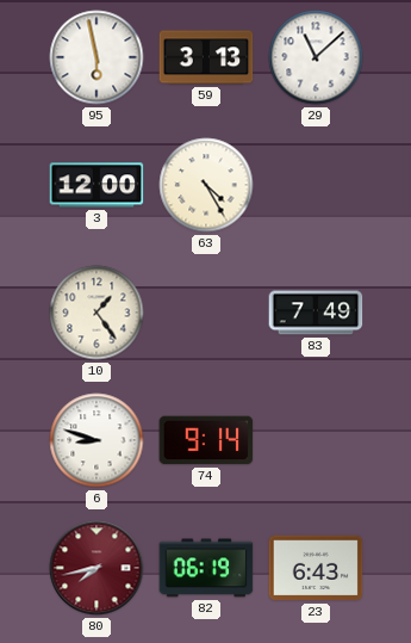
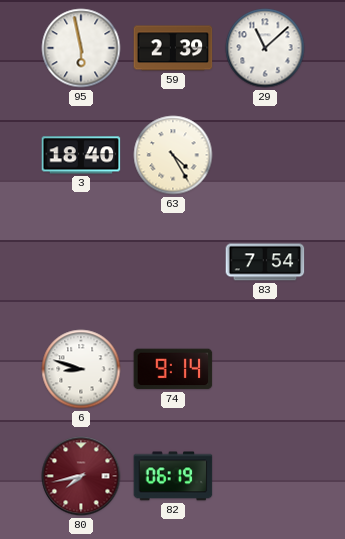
59: 3:13 -> 2:39
3: 12:00 -> 18:40
10: 1:24 -> none
83: 7:49 -> 7:54
23: 6:43 -> none
